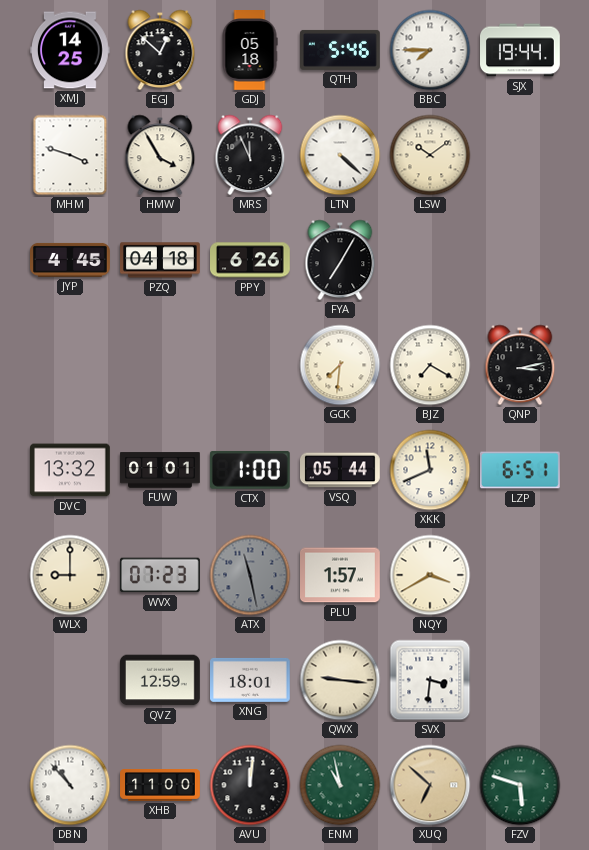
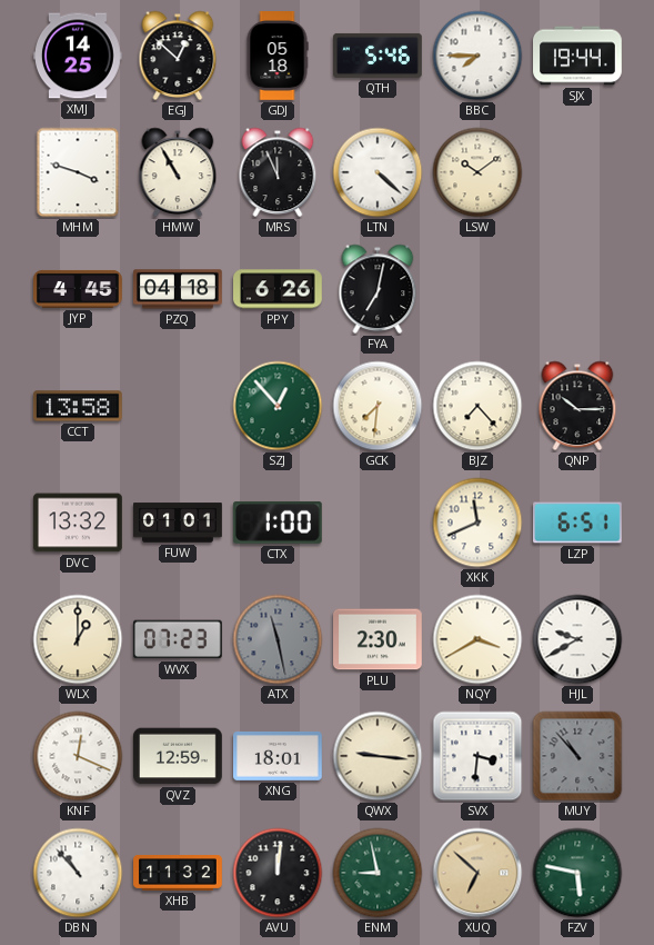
HMW: 3:55 -> 10:55
FYA: 7:05 -> 7:02
CCT: none -> 13:58
SZJ: none -> 12:53
BJZ: 7:20 -> 7:23
QNP: 3:13 -> 10:15
VSQ: 05:44 -> none
WLX: 9:00 -> 1:00
PLU: 1:57 -> 2:30
HJL: none -> 9:40
KNF: none -> 12:19
MUY: none -> 10:53
XHB: 11:00 -> 11:32
ENM: 10:58 -> 8:58
FZV: 5:48 -> 5:47
